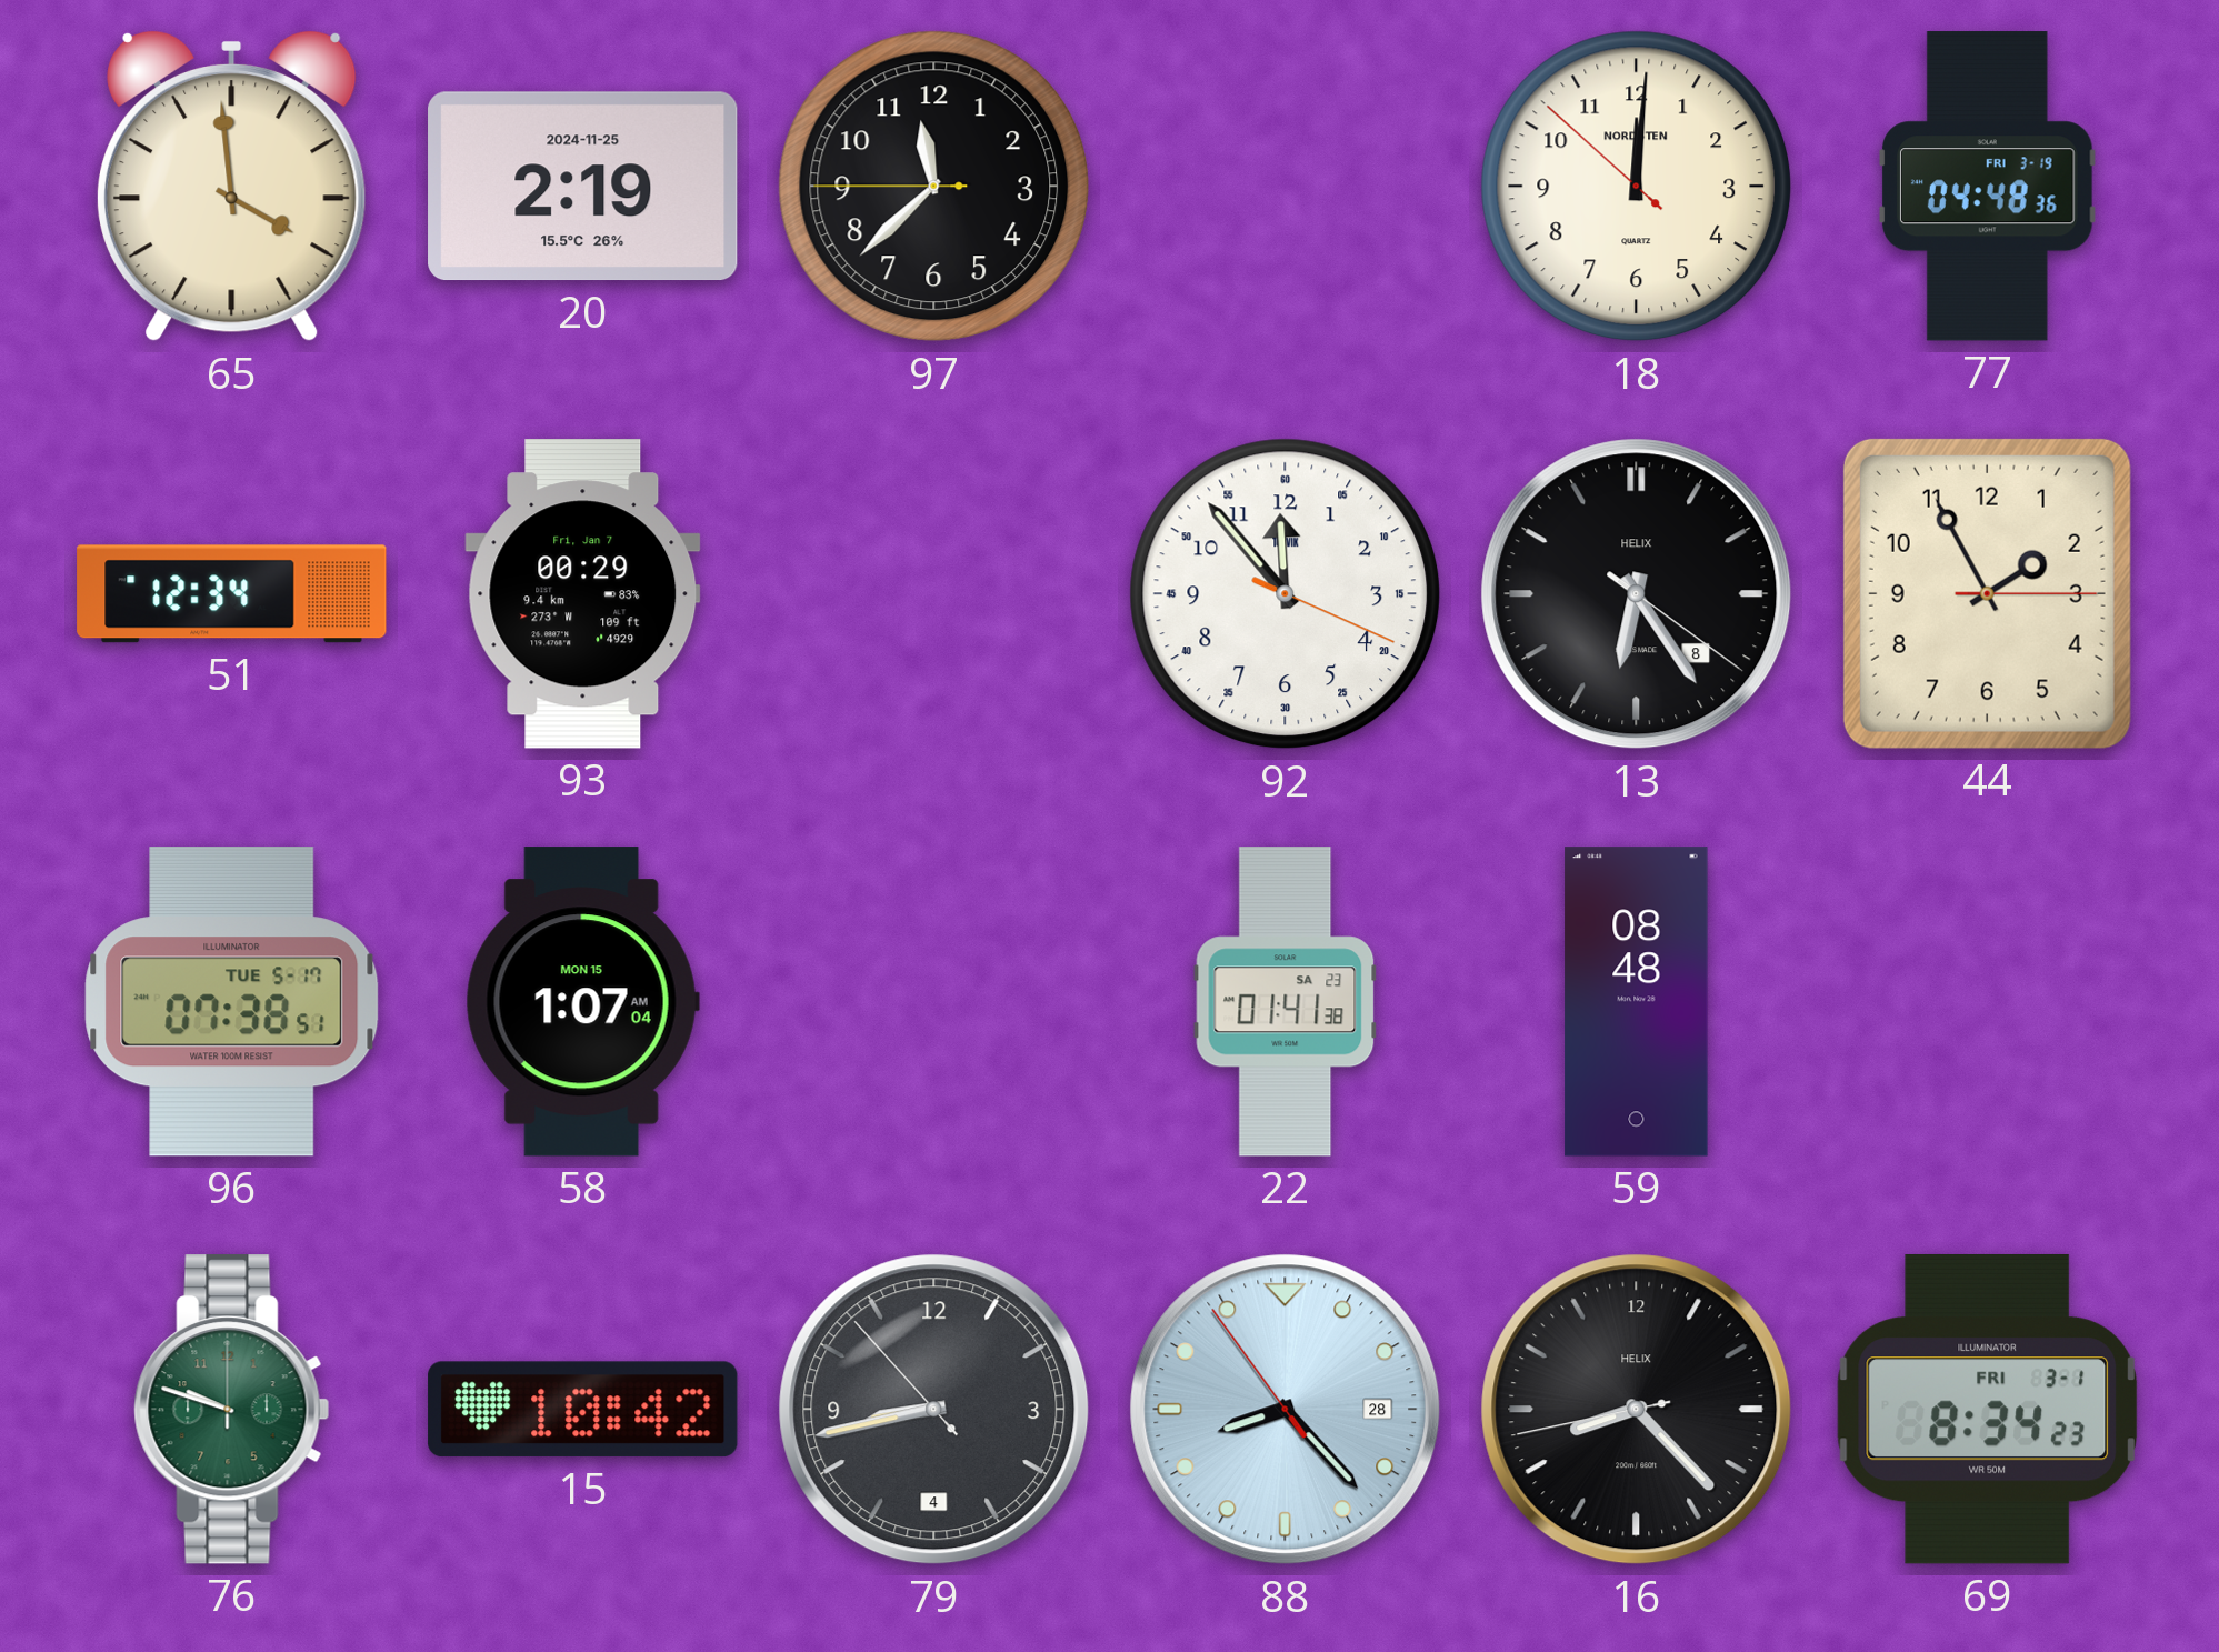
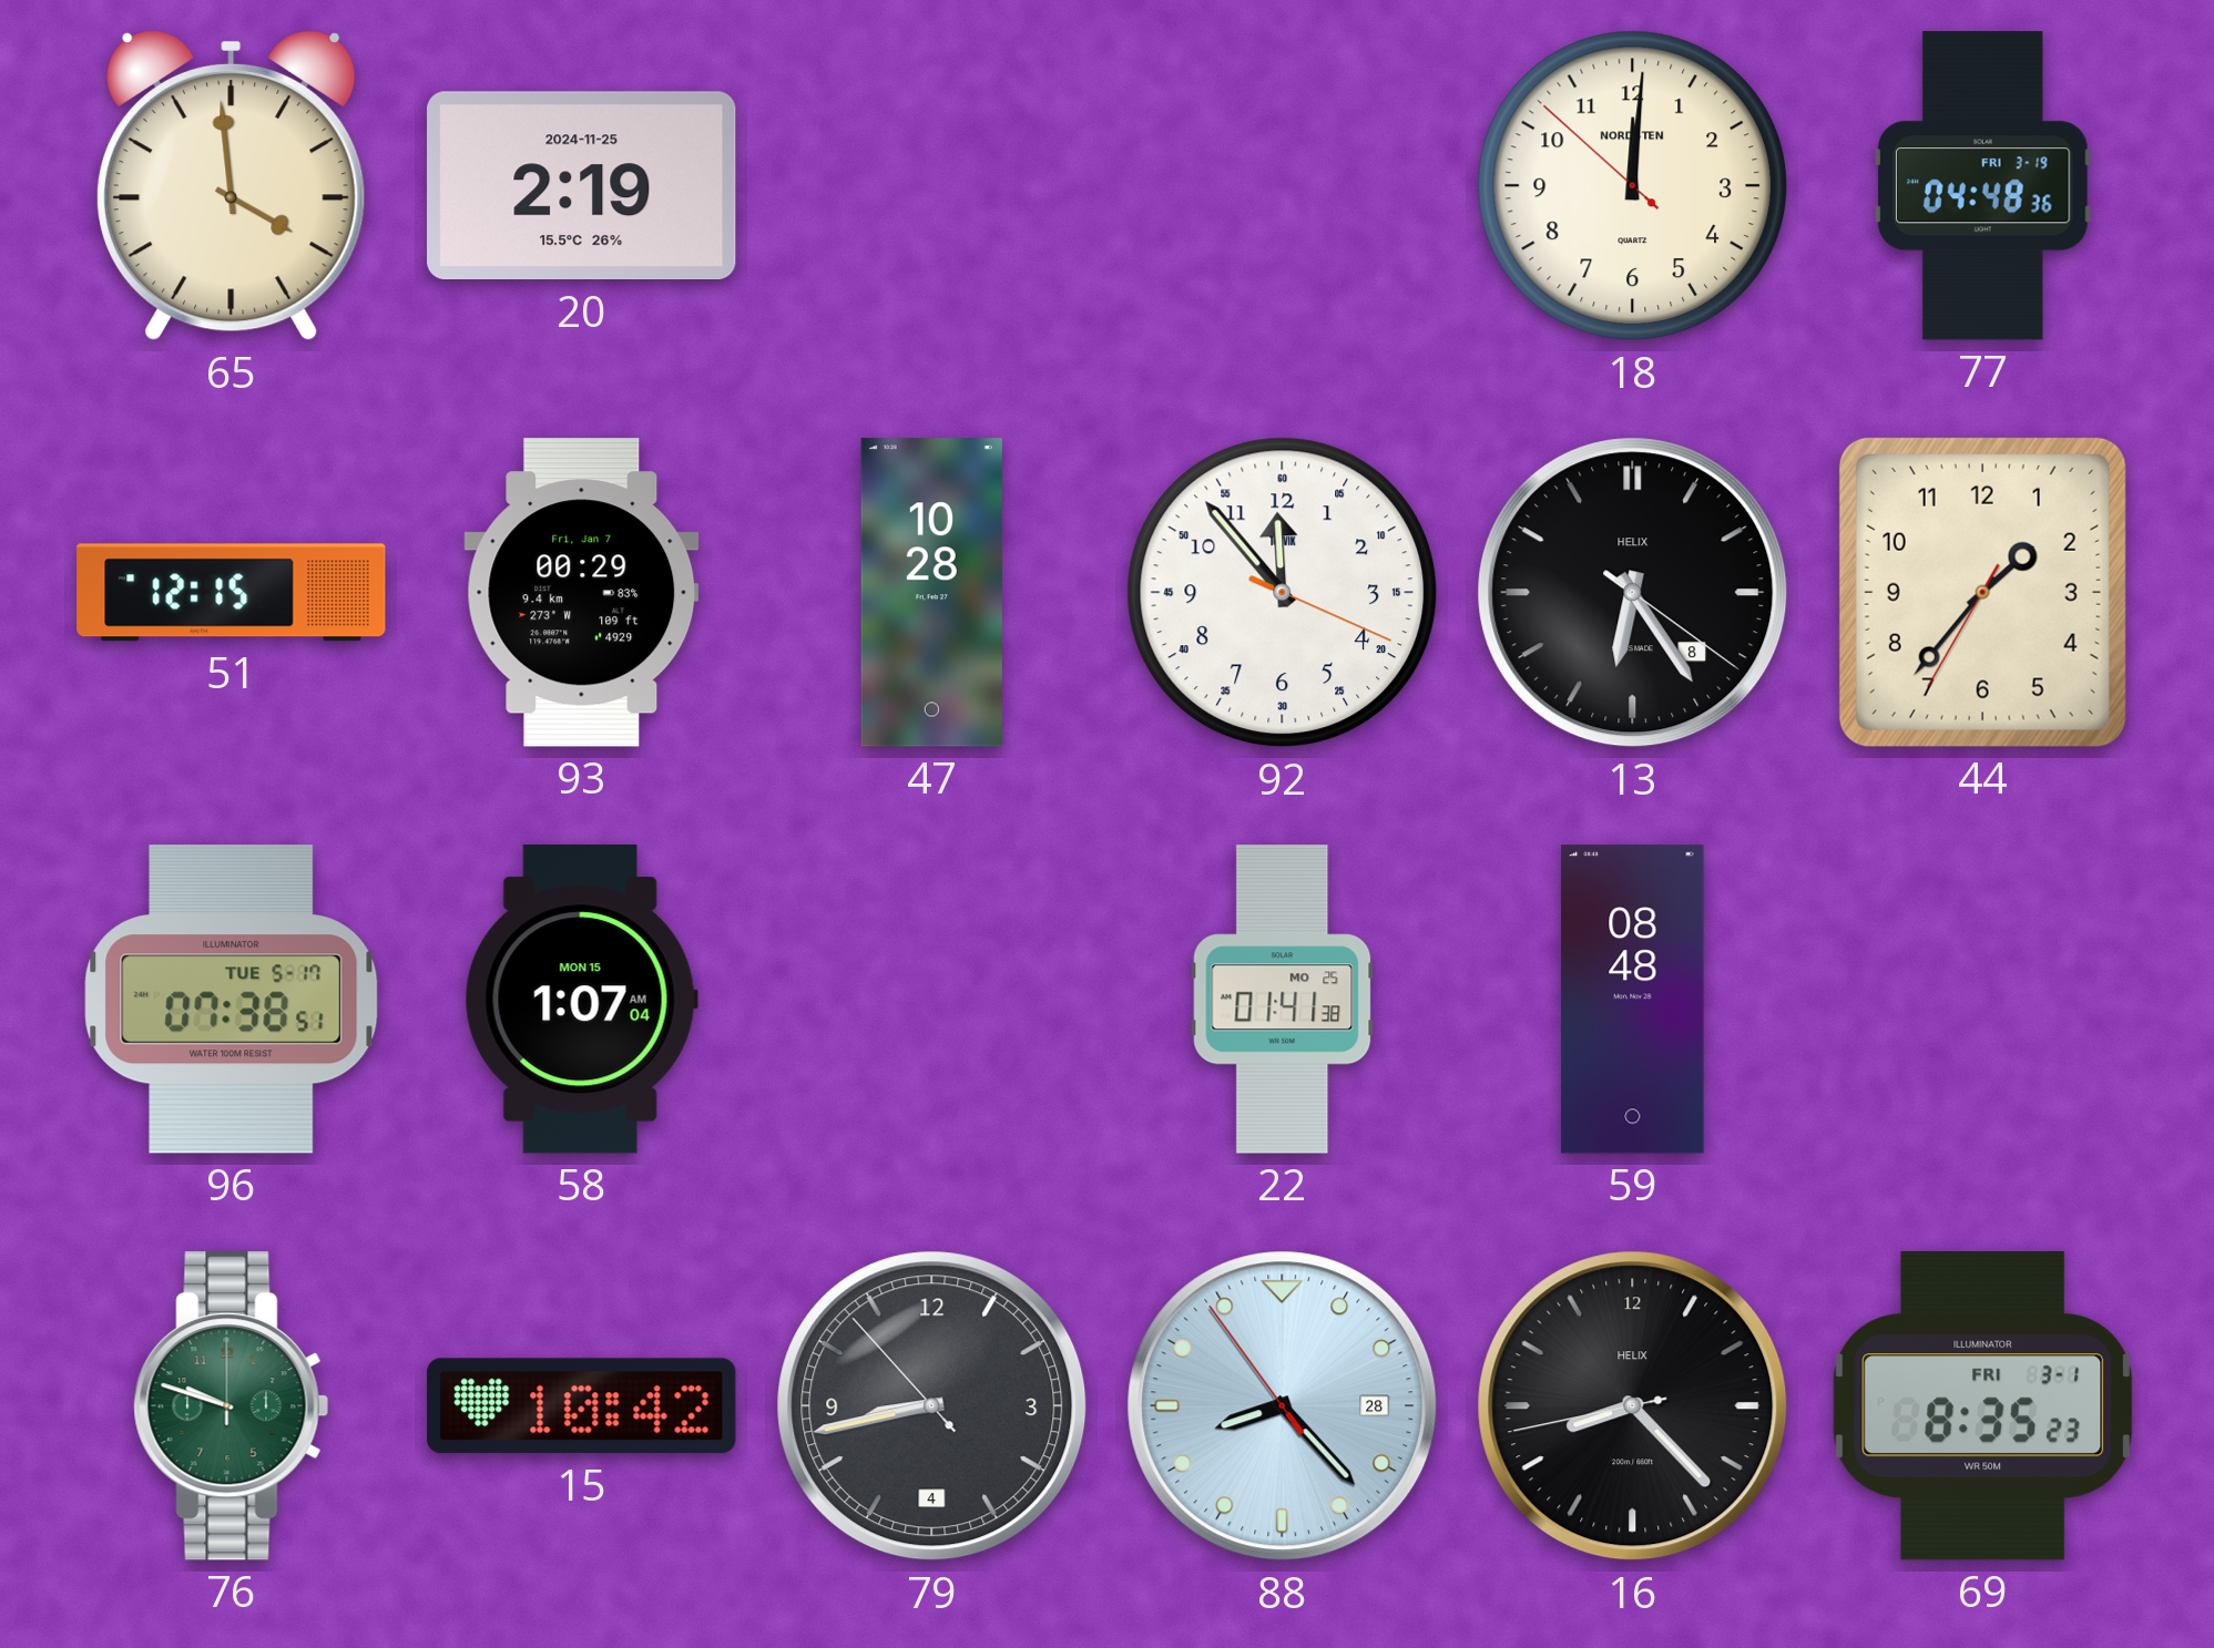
97: 11:37 -> none
51: 12:34 -> 12:15
47: none -> 10:28
44: 1:55 -> 1:36
22 date: SA 23 -> MO 25
69: 8:34 -> 8:35
